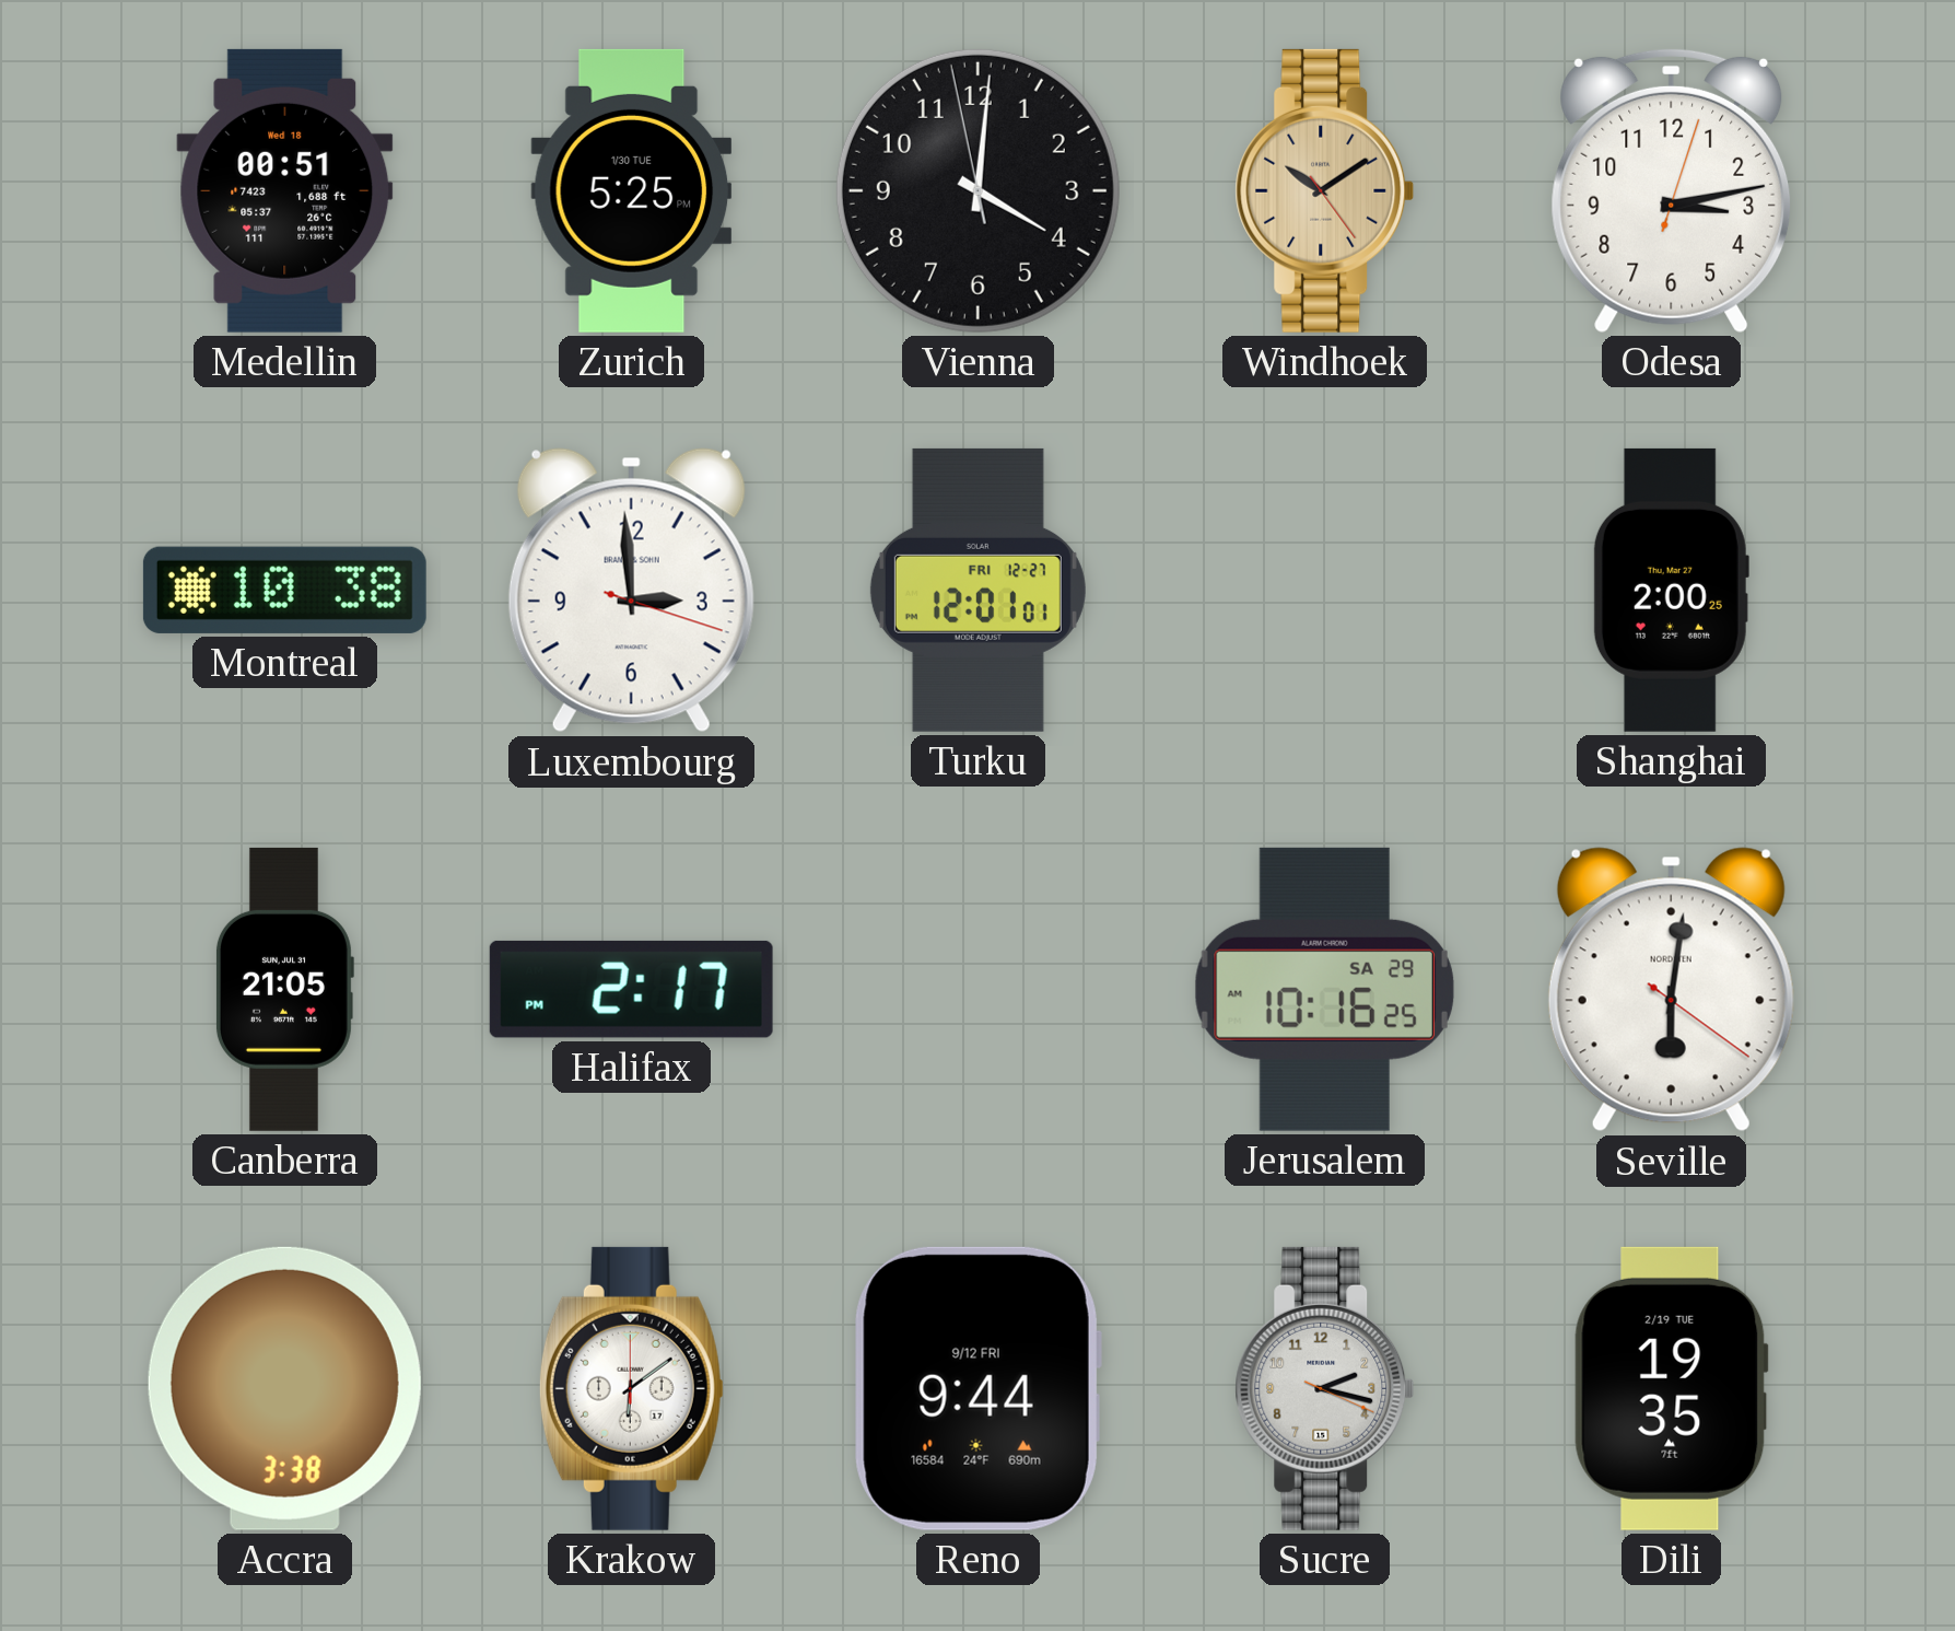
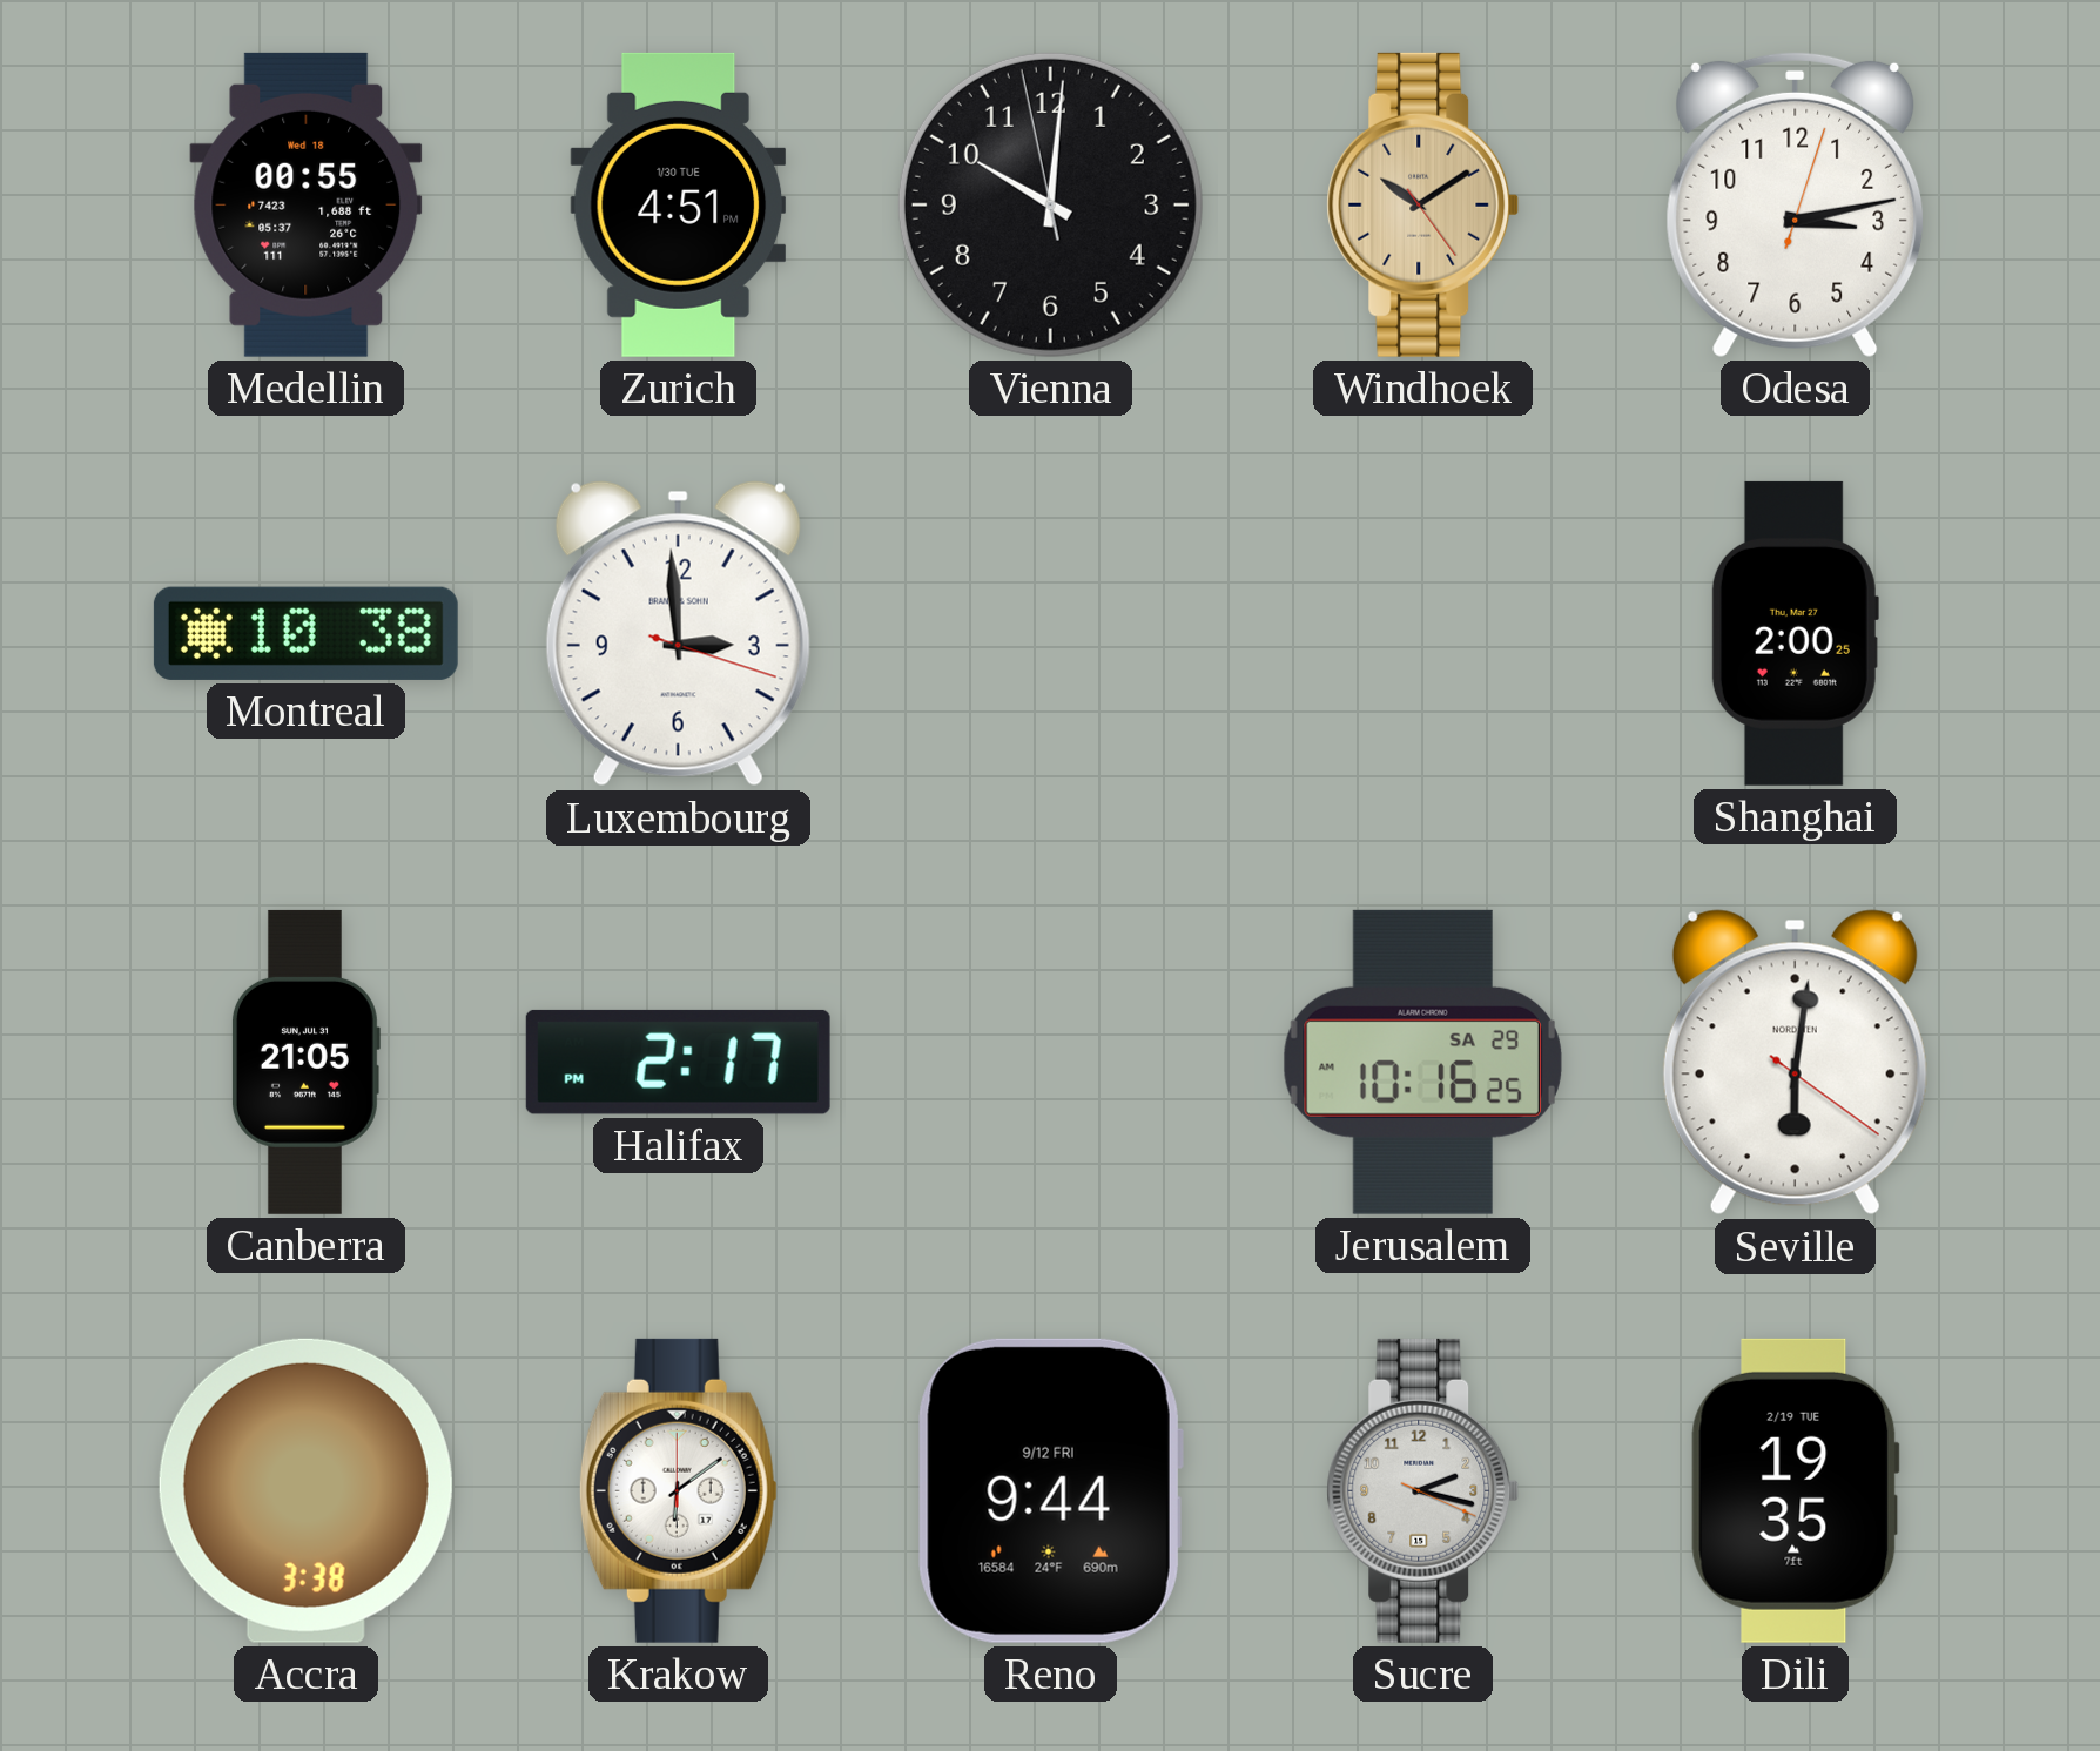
Medellin: 00:51 -> 00:55
Zurich: 5:25 -> 4:51
Vienna: 4:00 -> 10:00
Turku: 12:01 -> none
